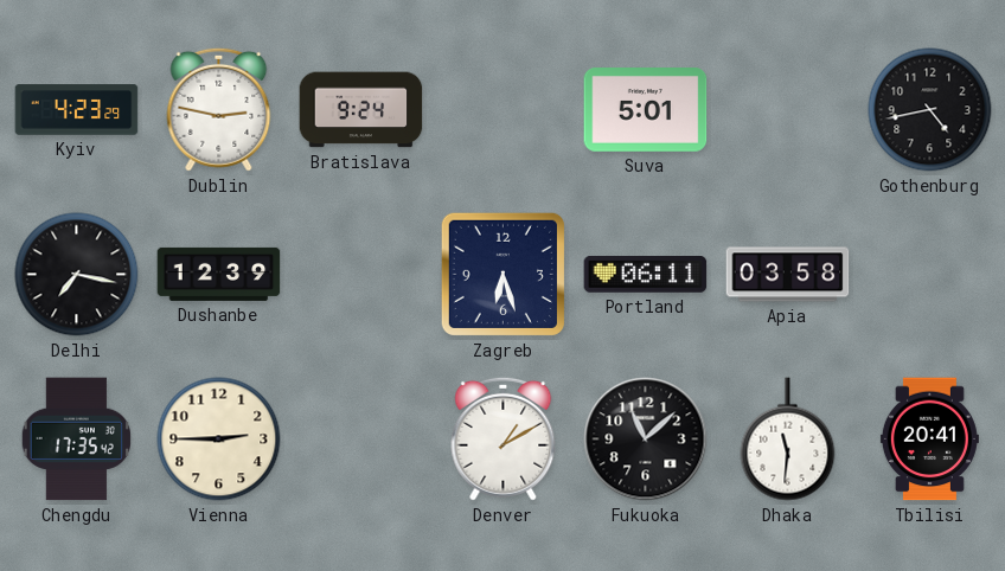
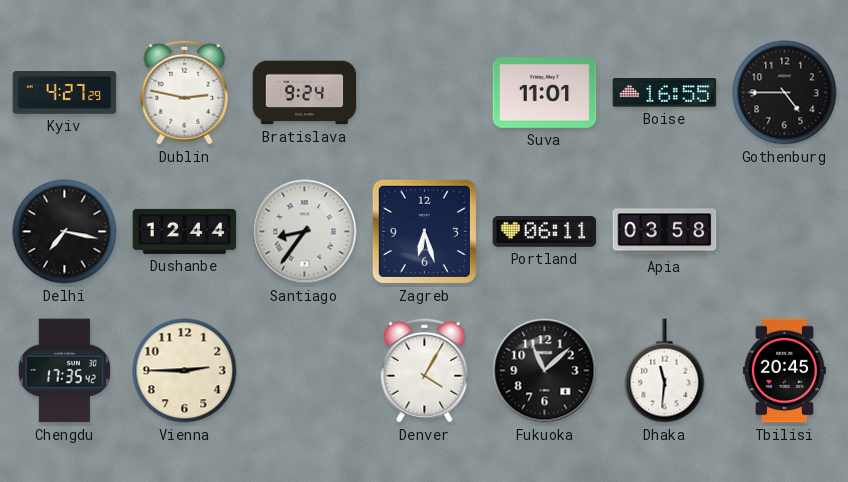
Kyiv: 4:23 -> 4:27
Suva: 5:01 -> 11:01
Boise: none -> 16:55
Gothenburg: 4:43 -> 4:45
Dushanbe: 12:39 -> 12:44
Santiago: none -> 8:36
Denver: 1:10 -> 4:05
Tbilisi: 20:41 -> 20:45
